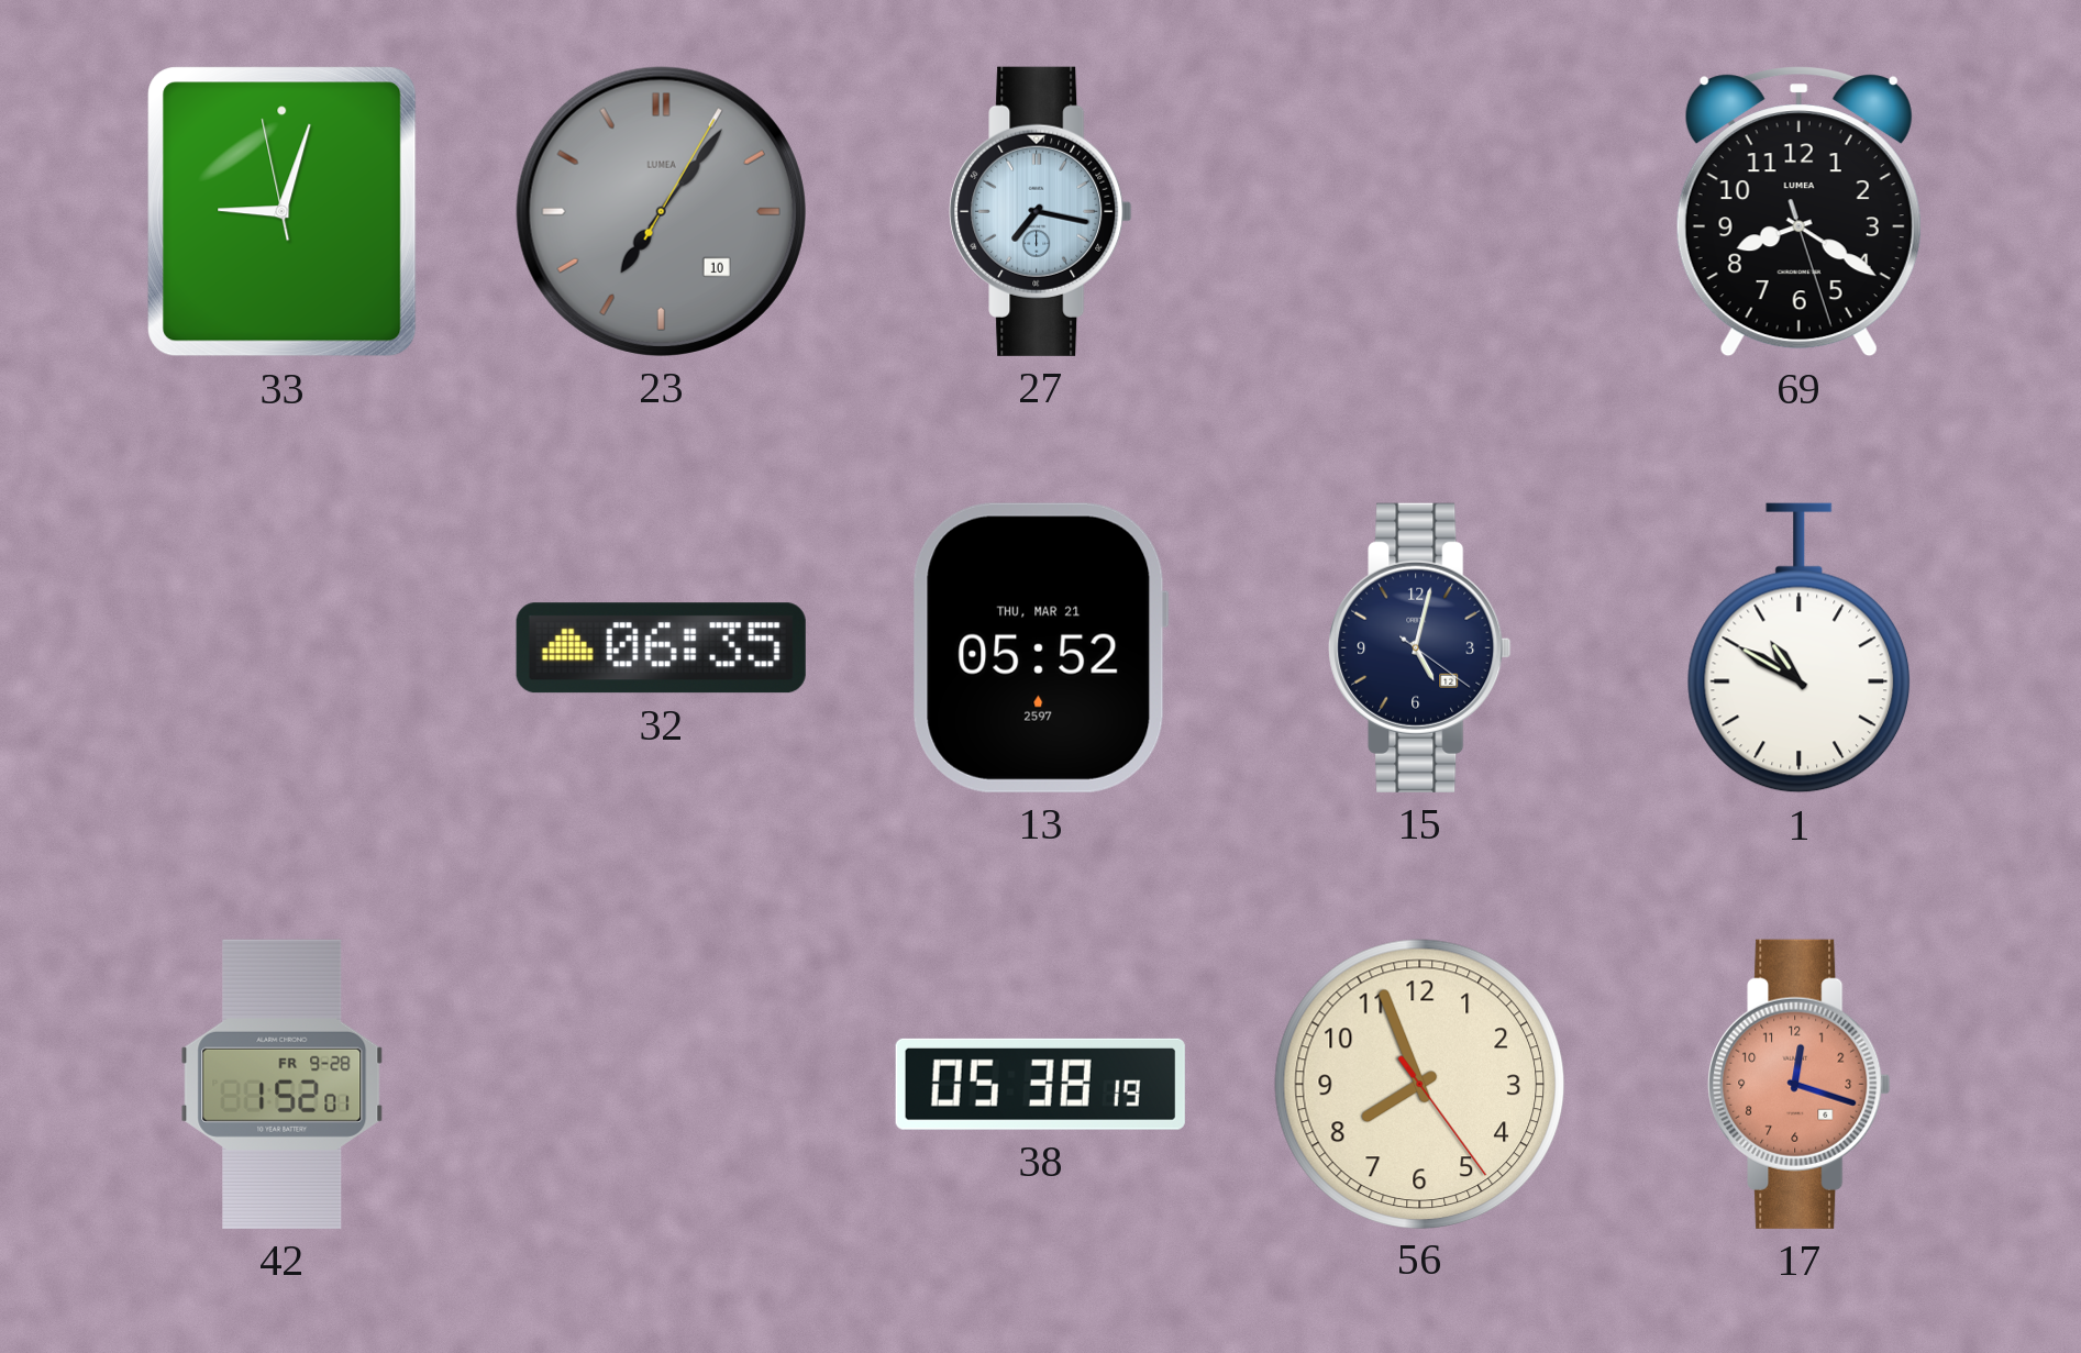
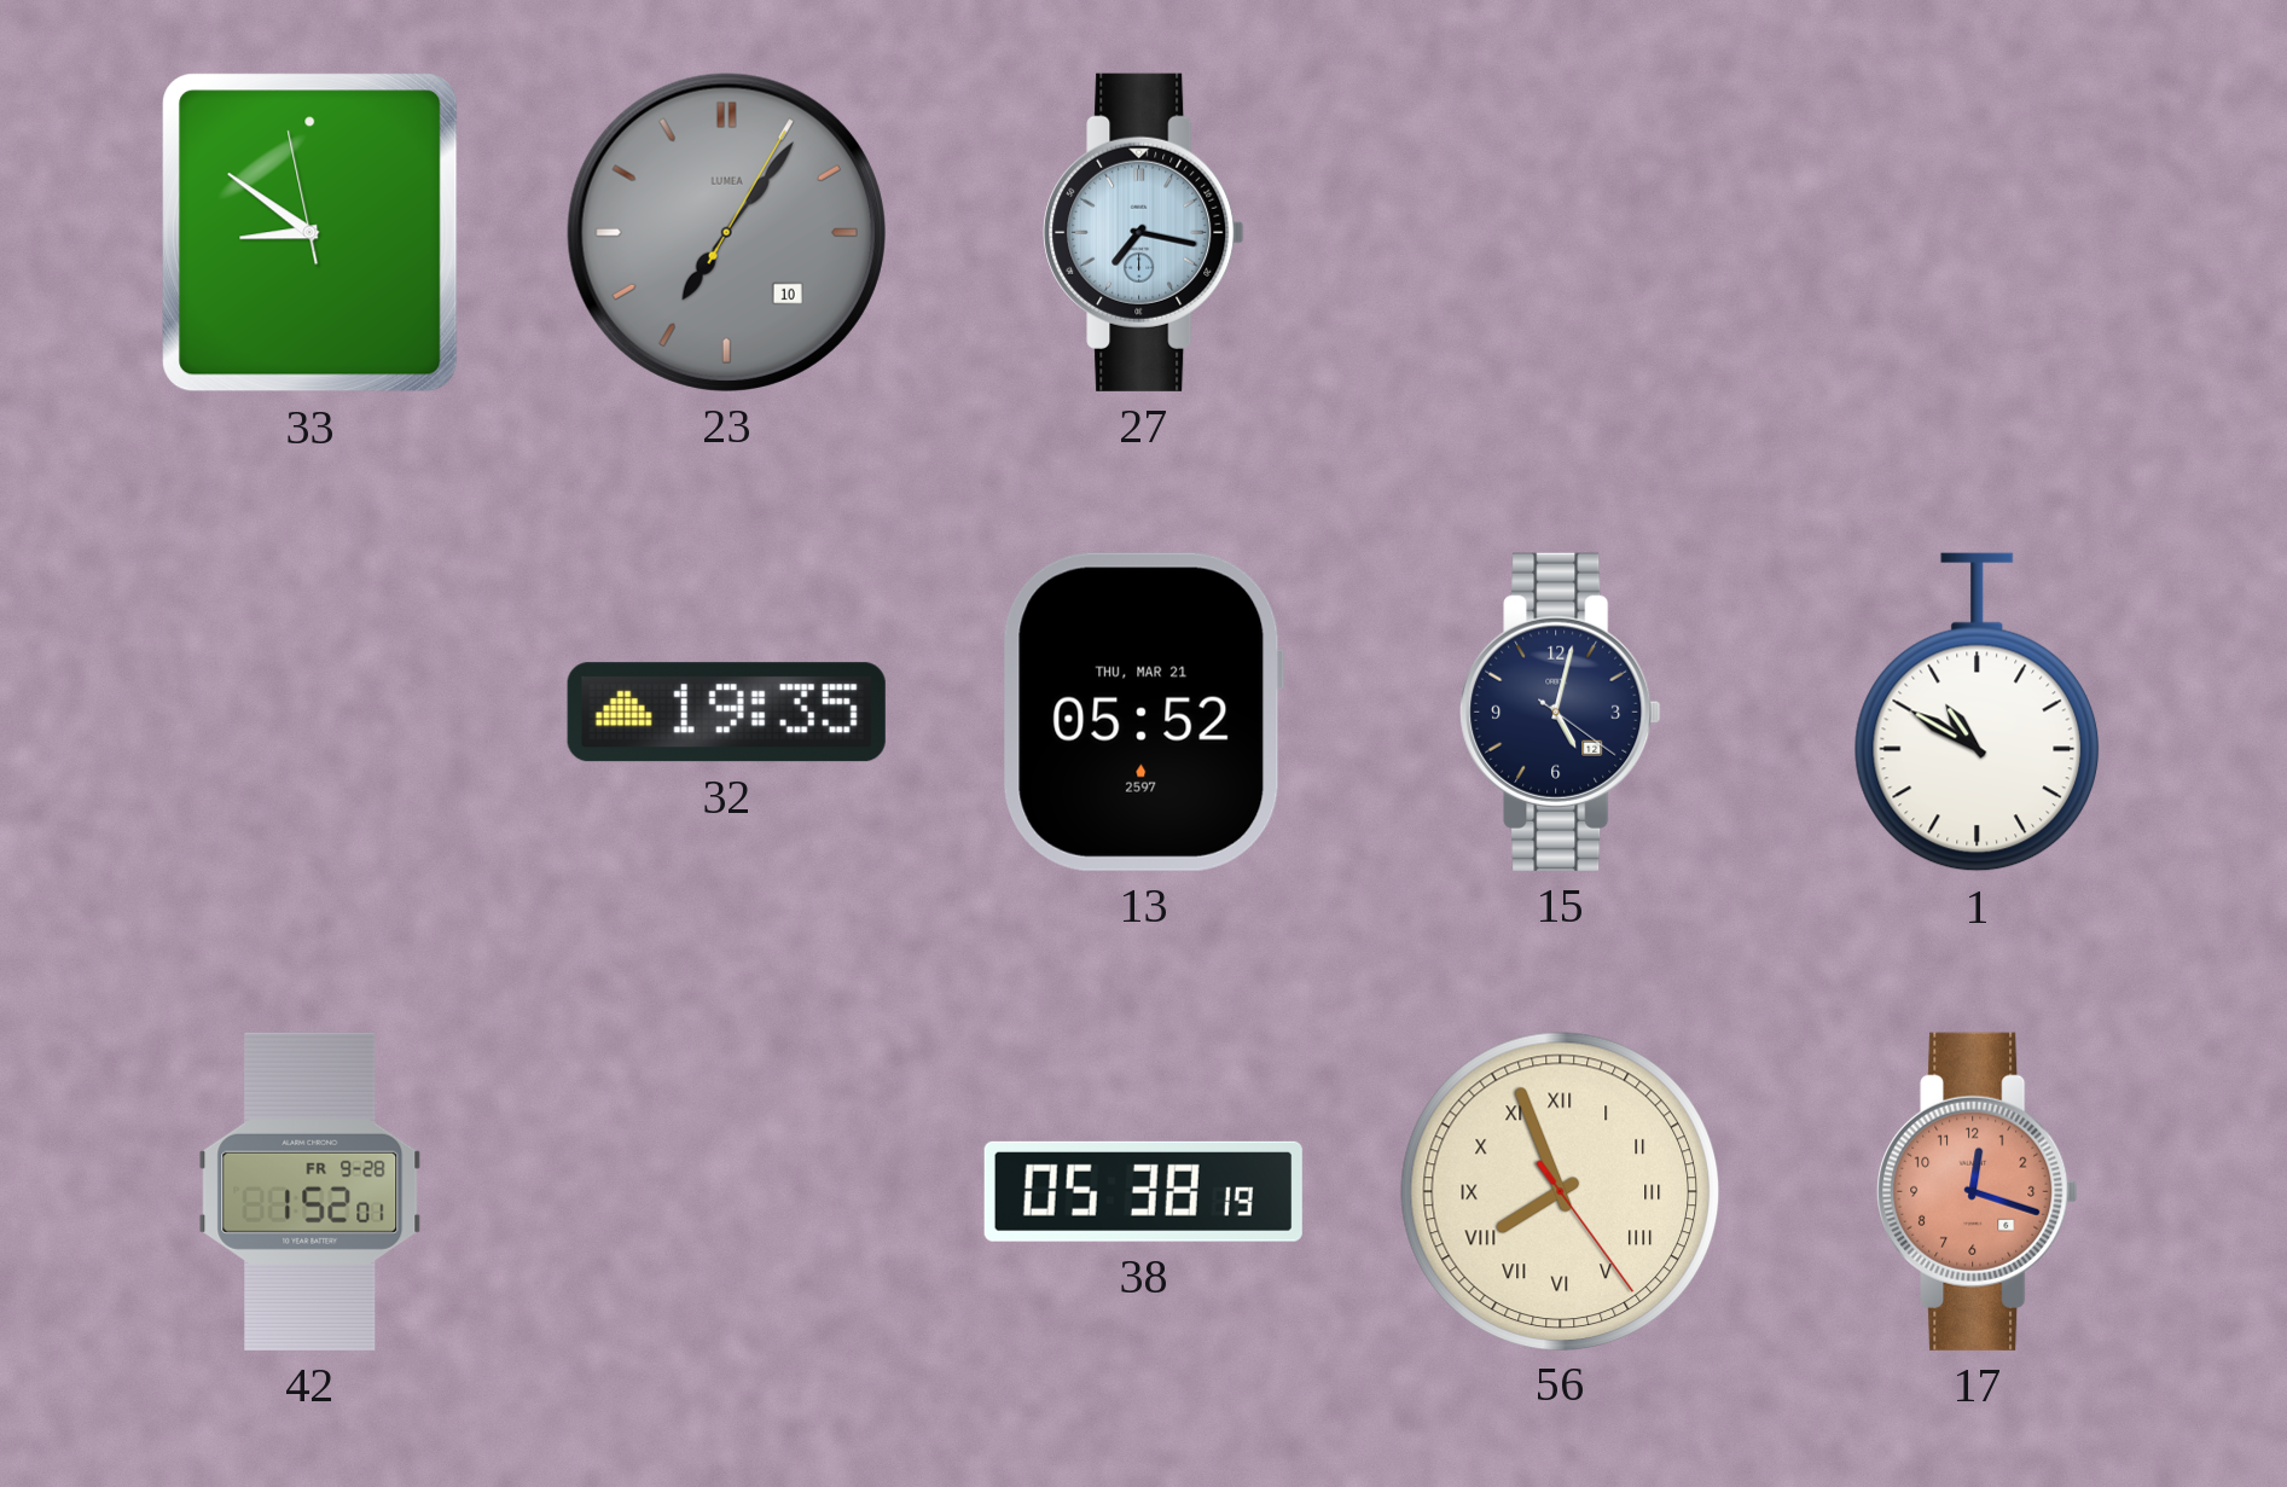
33: 9:02 -> 8:50
69: 8:20 -> none
32: 06:35 -> 19:35
56 numerals: Arabic -> Roman
